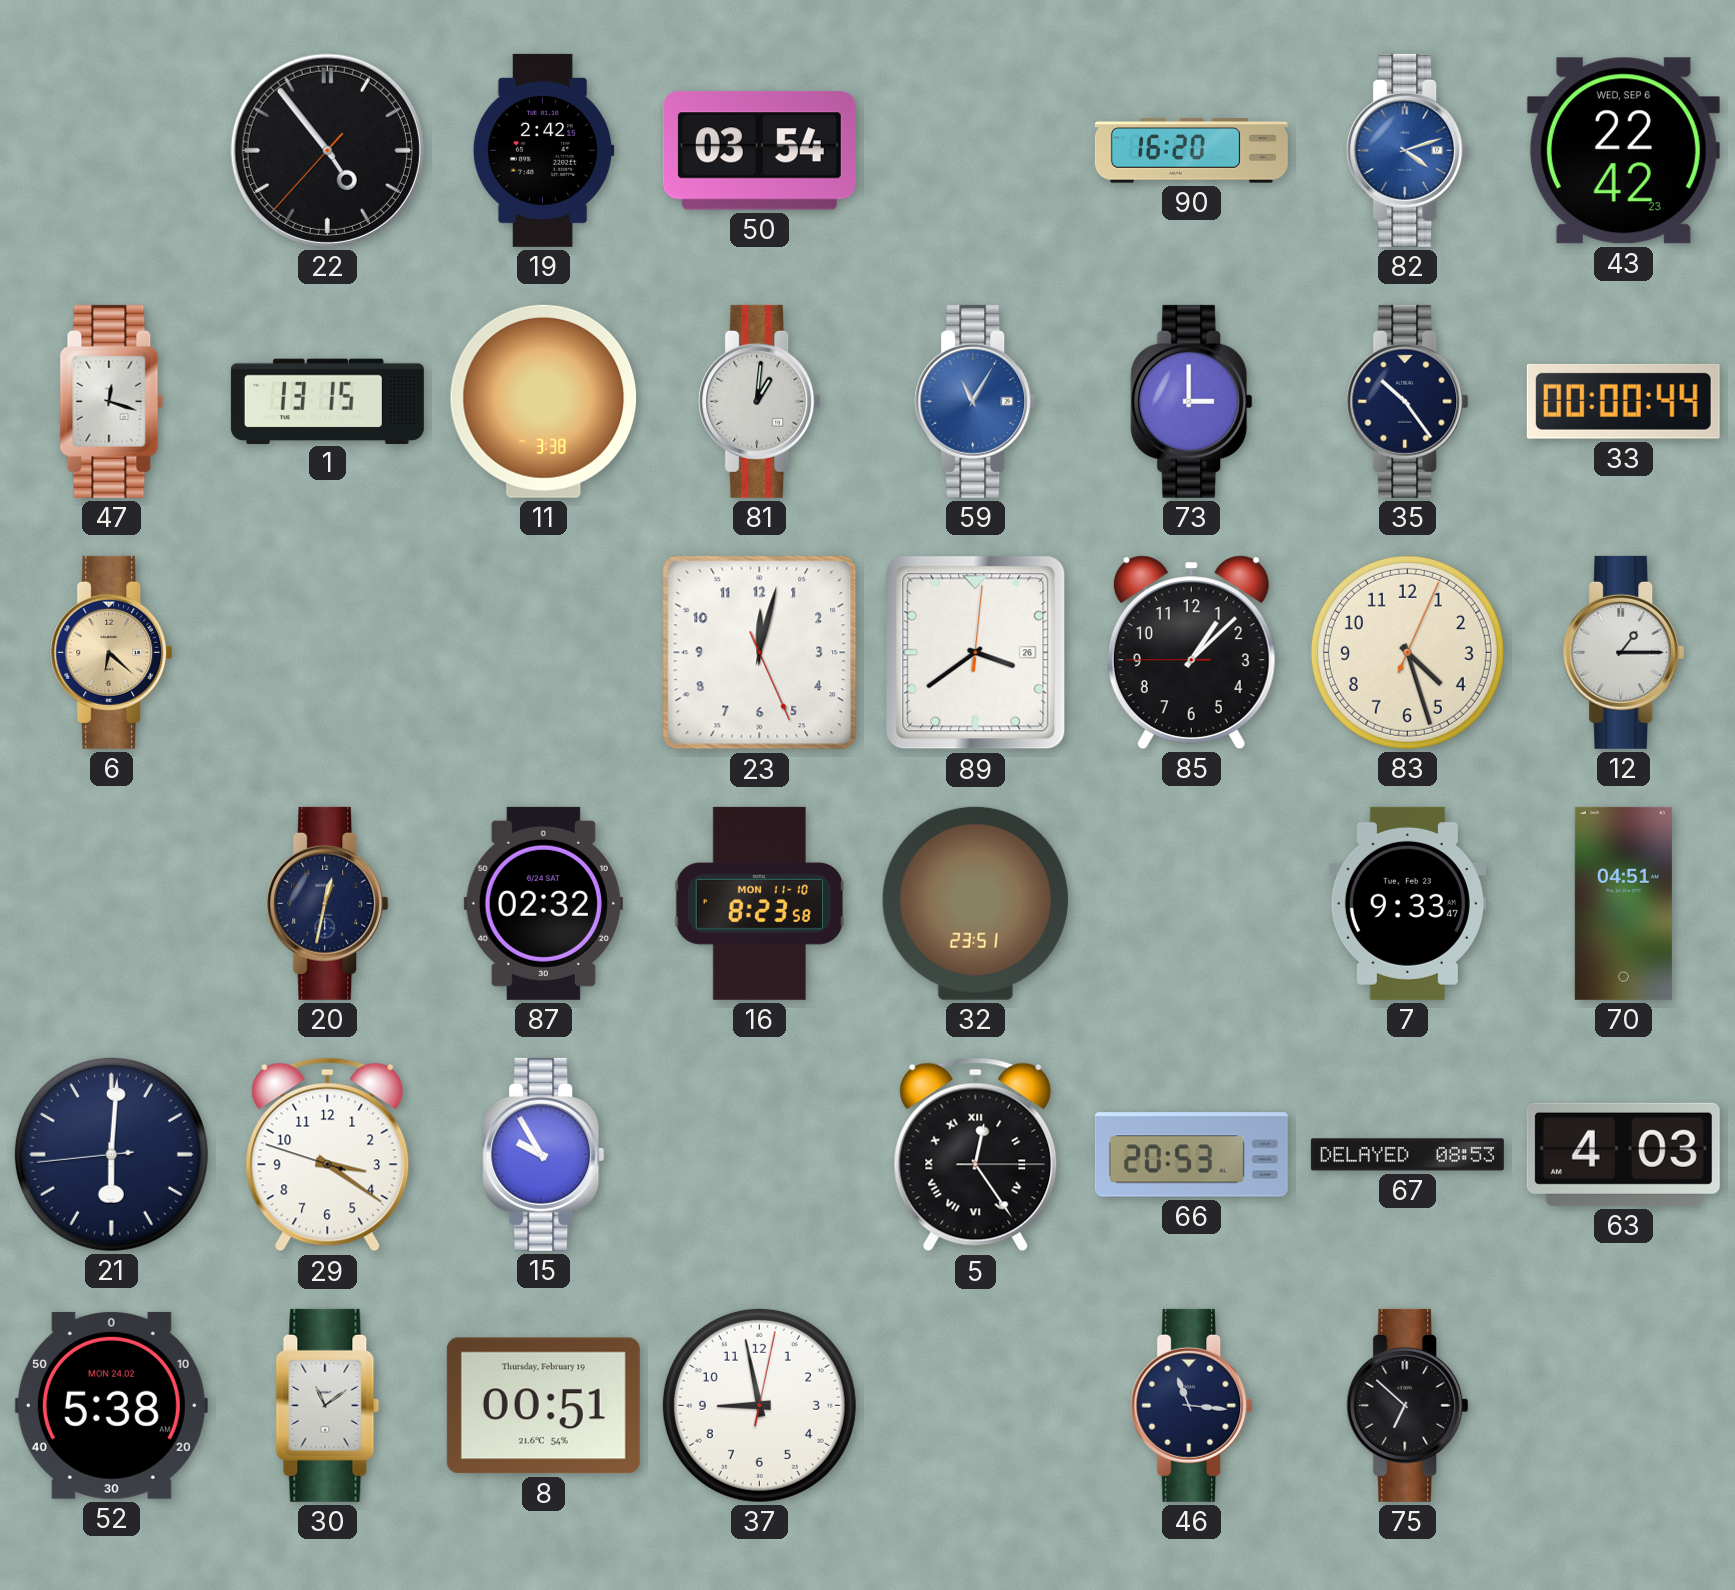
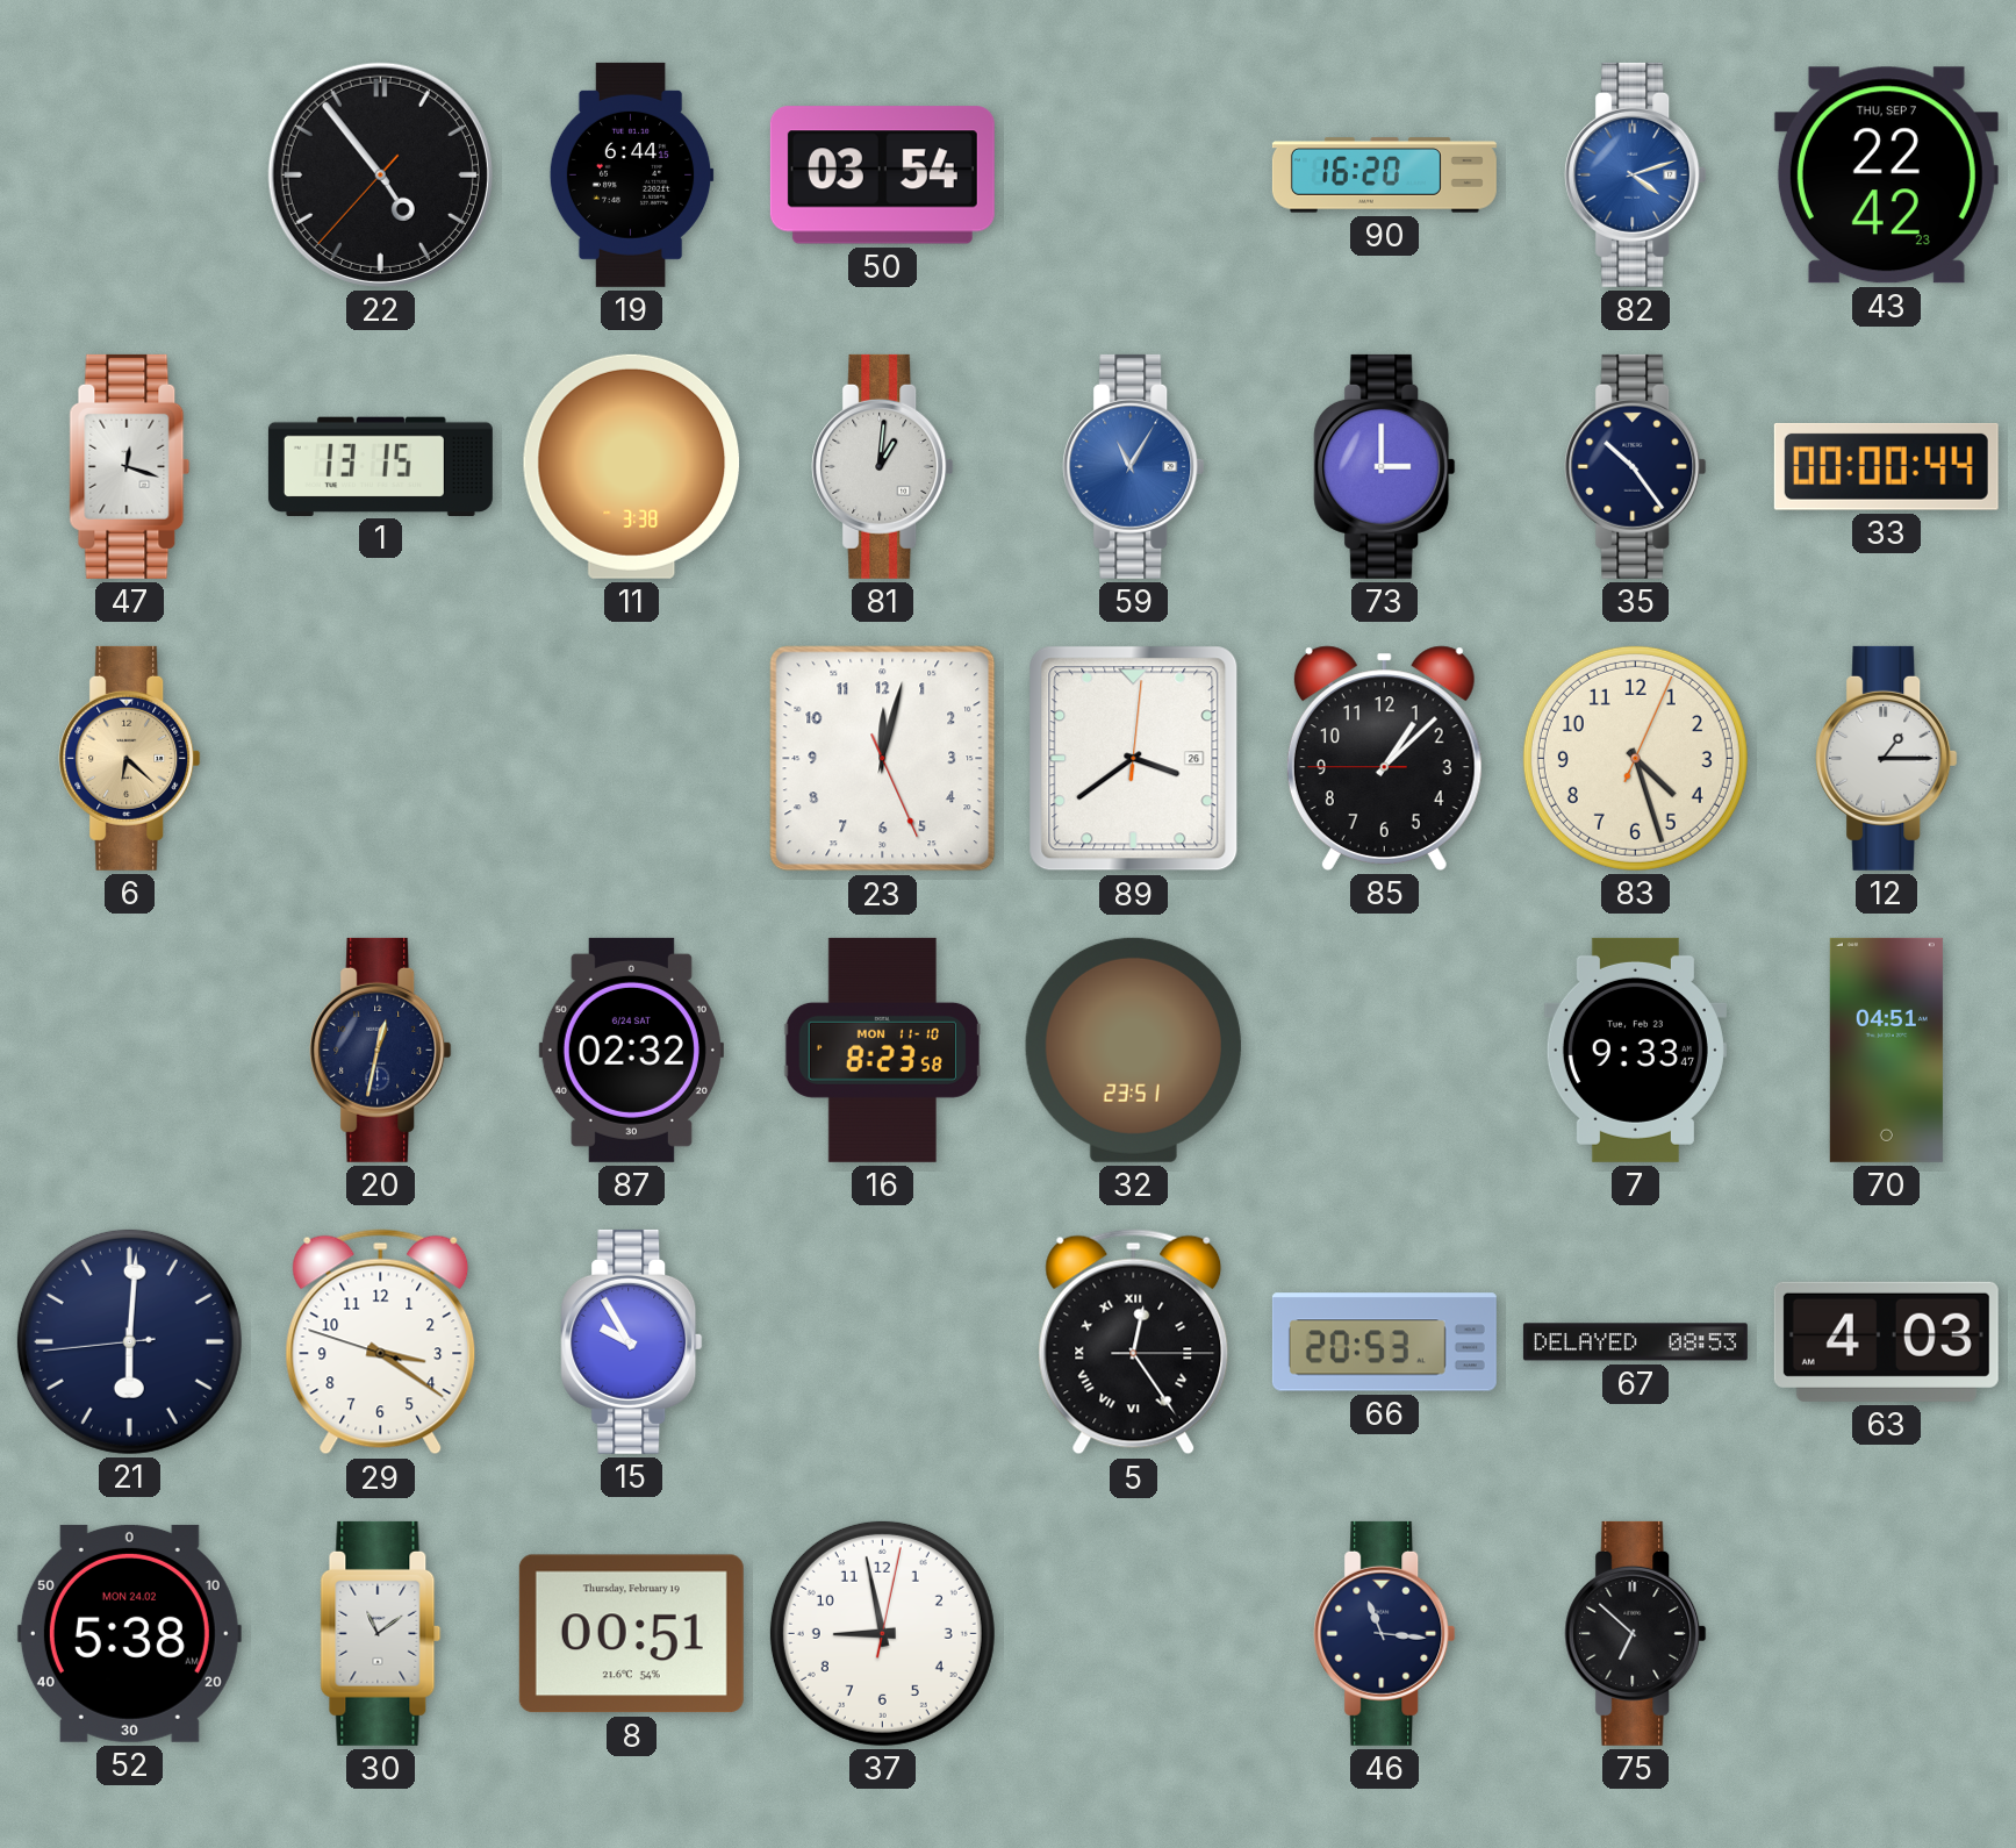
19: 2:42 -> 6:44
43 date: WED, SEP 6 -> THU, SEP 7
